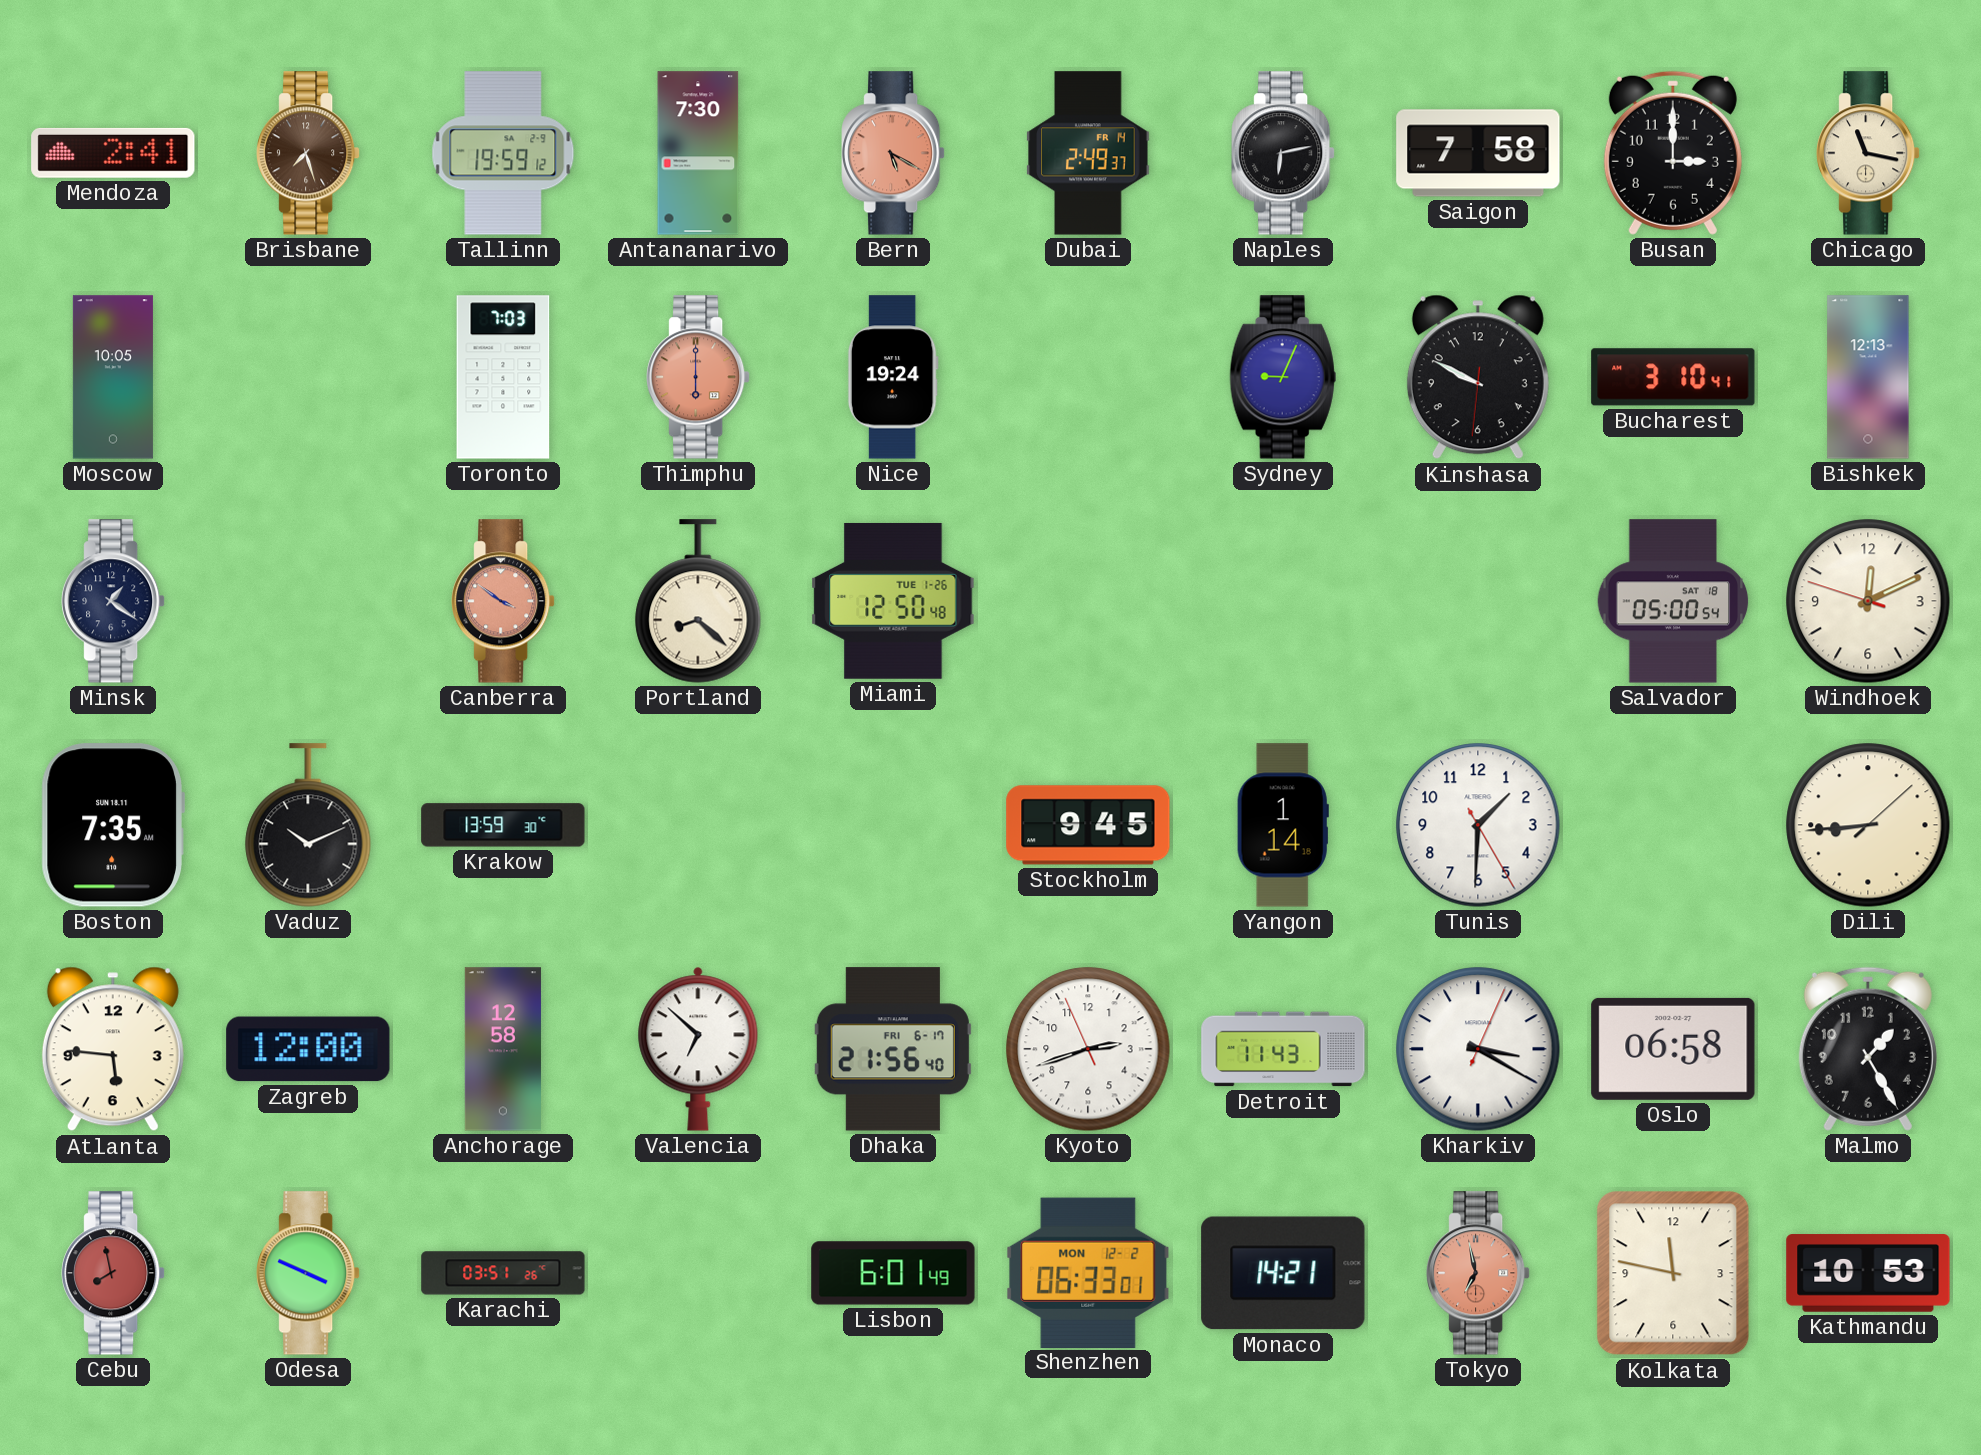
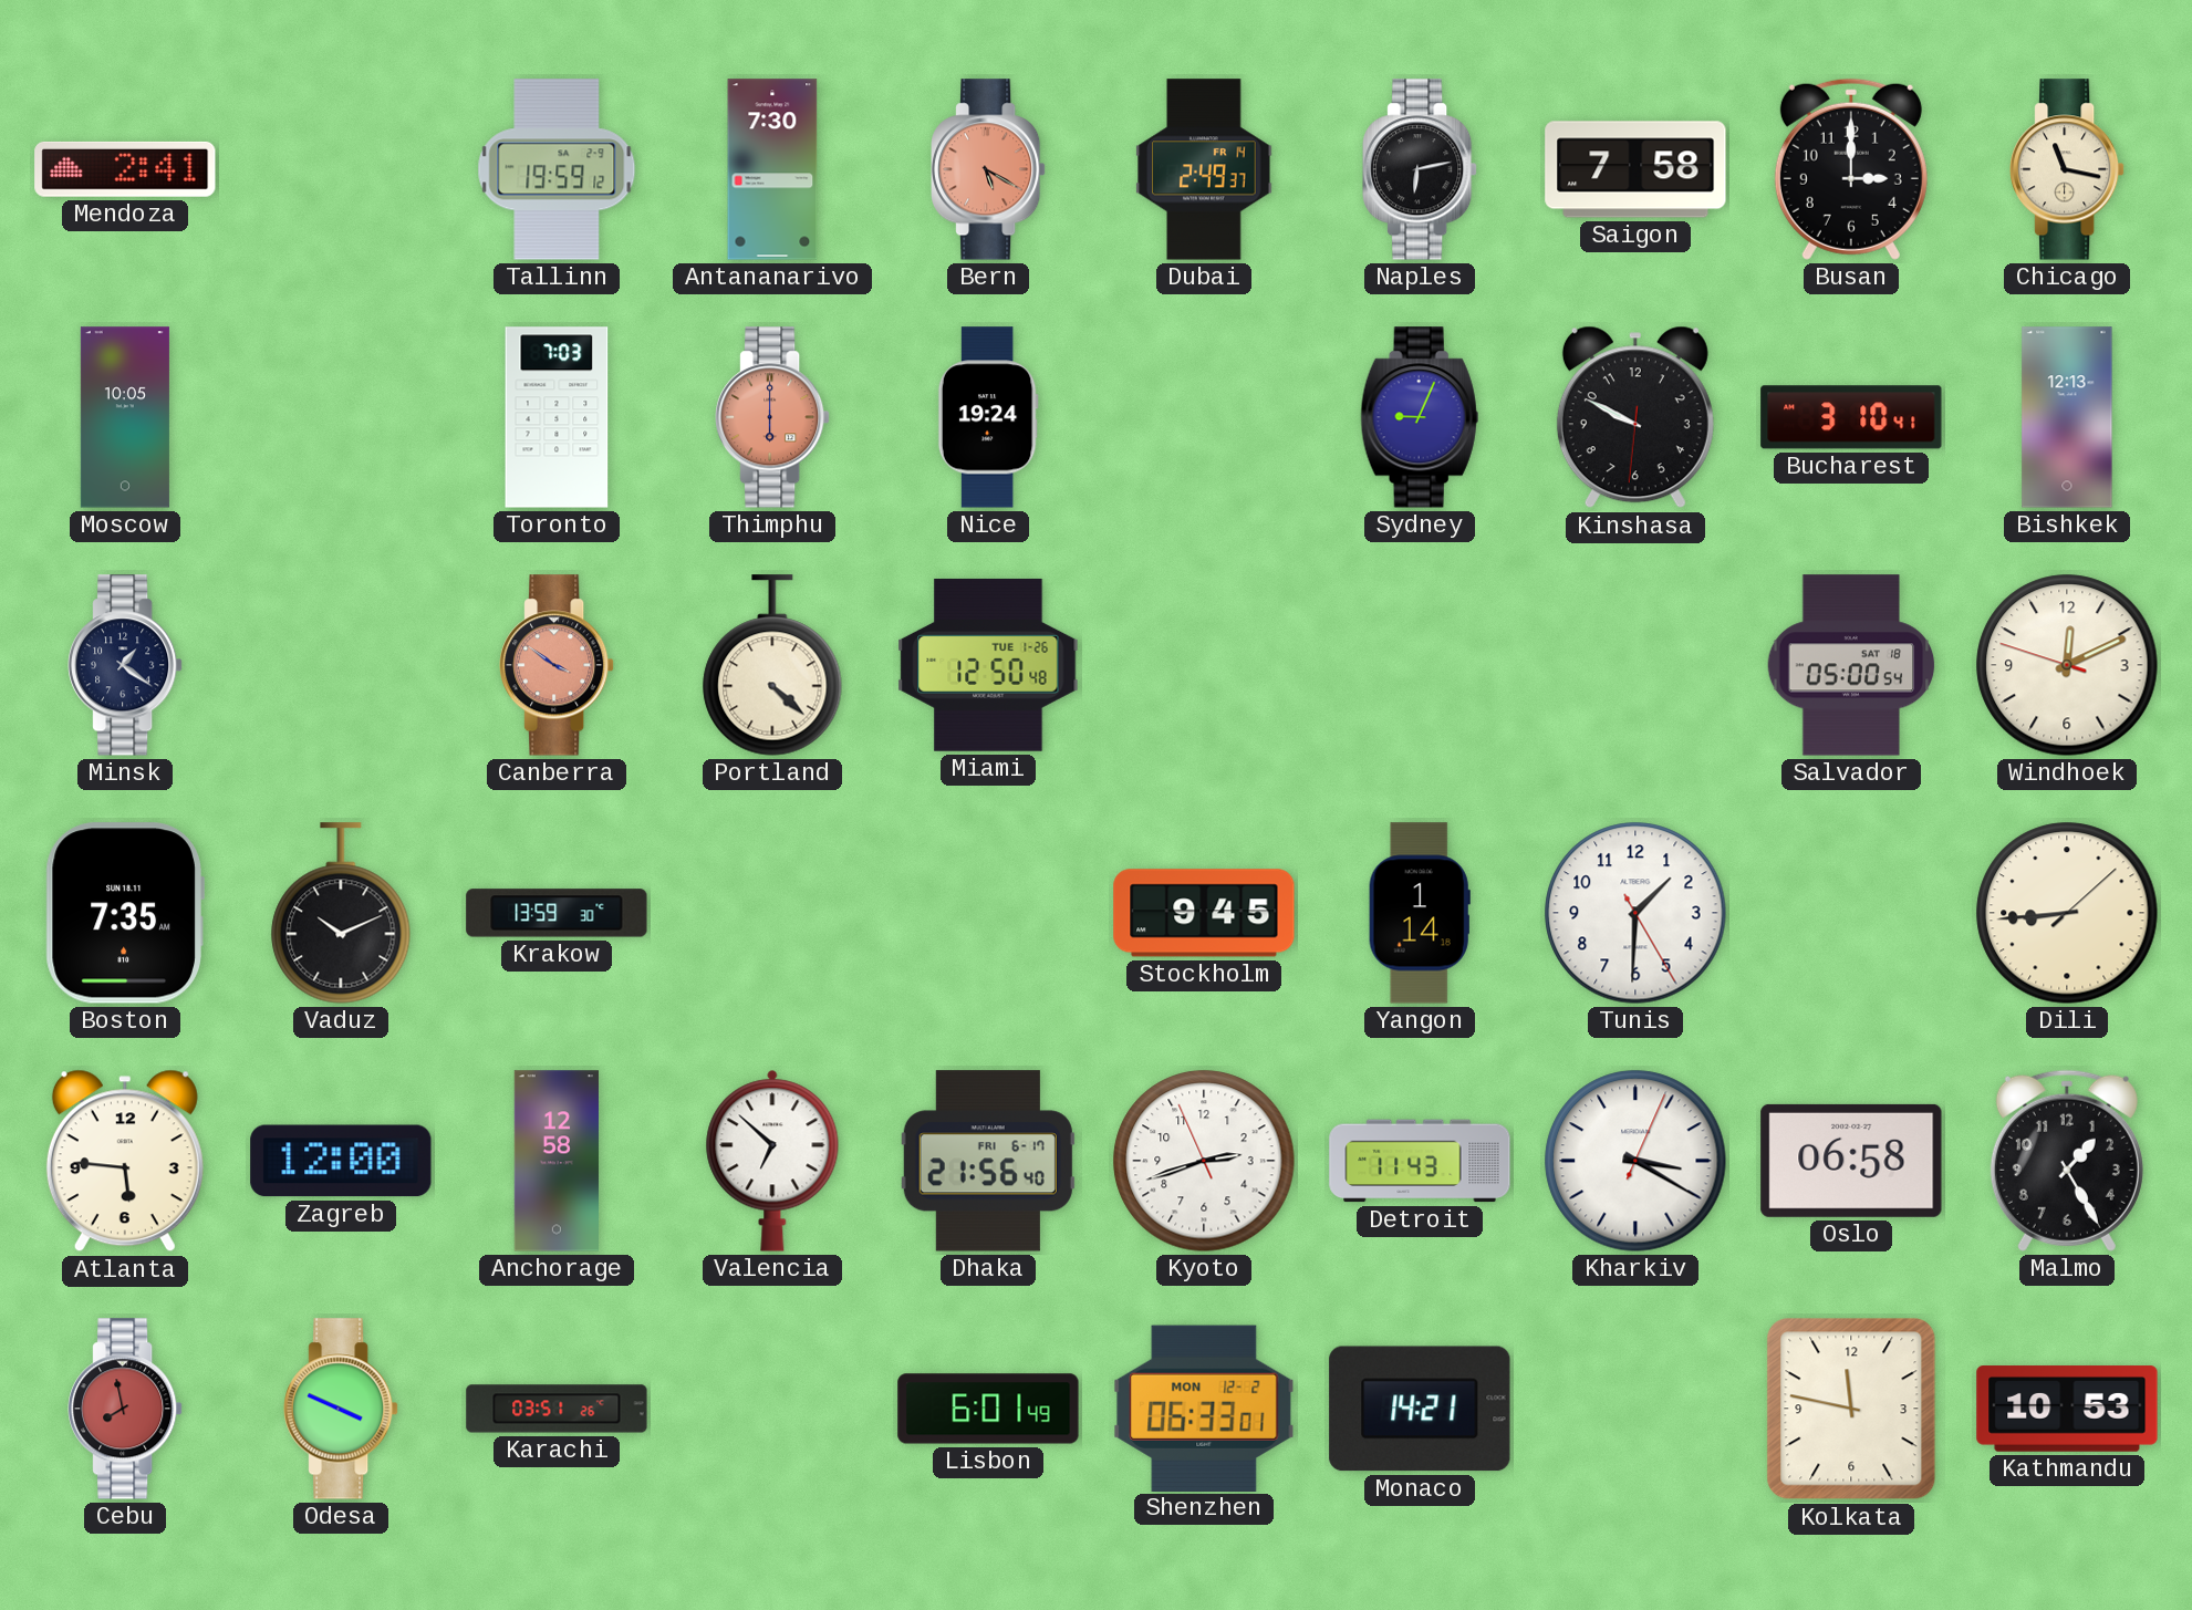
Brisbane: 7:27 -> none
Portland: 8:22 -> 4:22
Tokyo: 6:58 -> none
